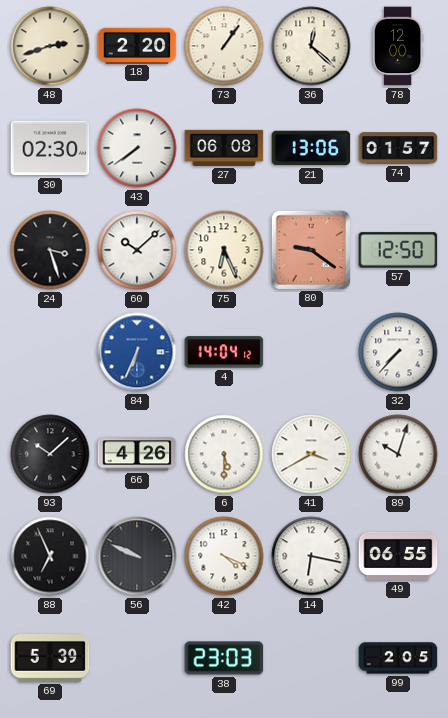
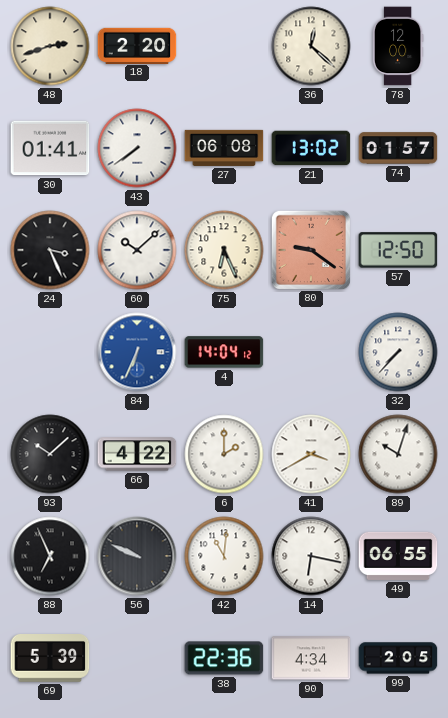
73: 1:06 -> none
30: 02:30 -> 01:41
21: 13:06 -> 13:02
24: 3:27 -> 3:26
66: 4:26 -> 4:22
6: 5:30 -> 2:00
42: 4:19 -> 11:01
38: 23:03 -> 22:36
90: none -> 4:34
